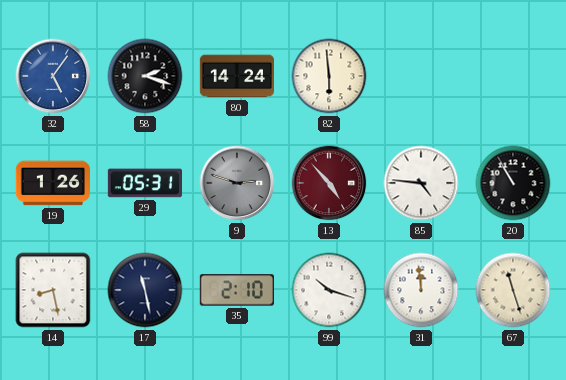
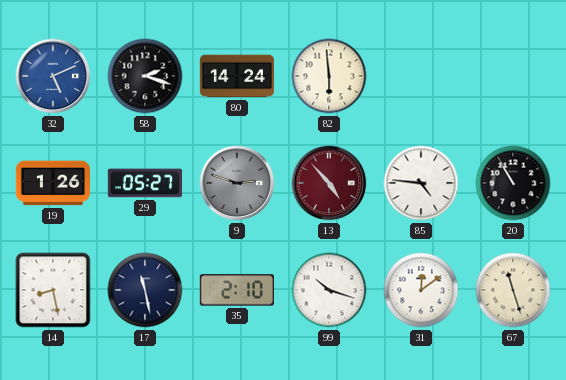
32: 5:06 -> 5:11
29: 05:31 -> 05:27
31: 11:59 -> 12:09
